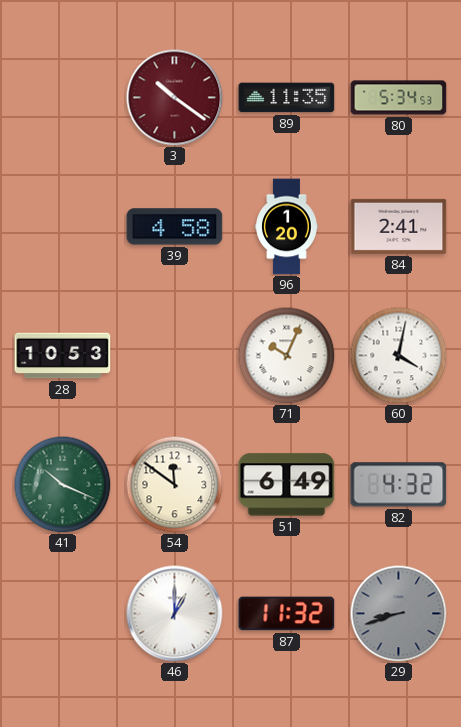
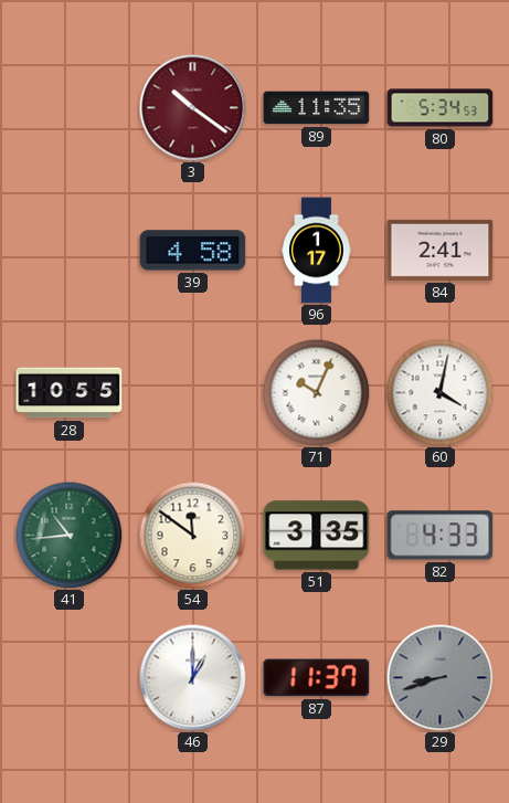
96: 1:20 -> 1:17
28: 10:53 -> 10:55
41: 10:19 -> 10:44
51: 6:49 -> 3:35
82: 4:32 -> 4:33
87: 11:32 -> 11:37
